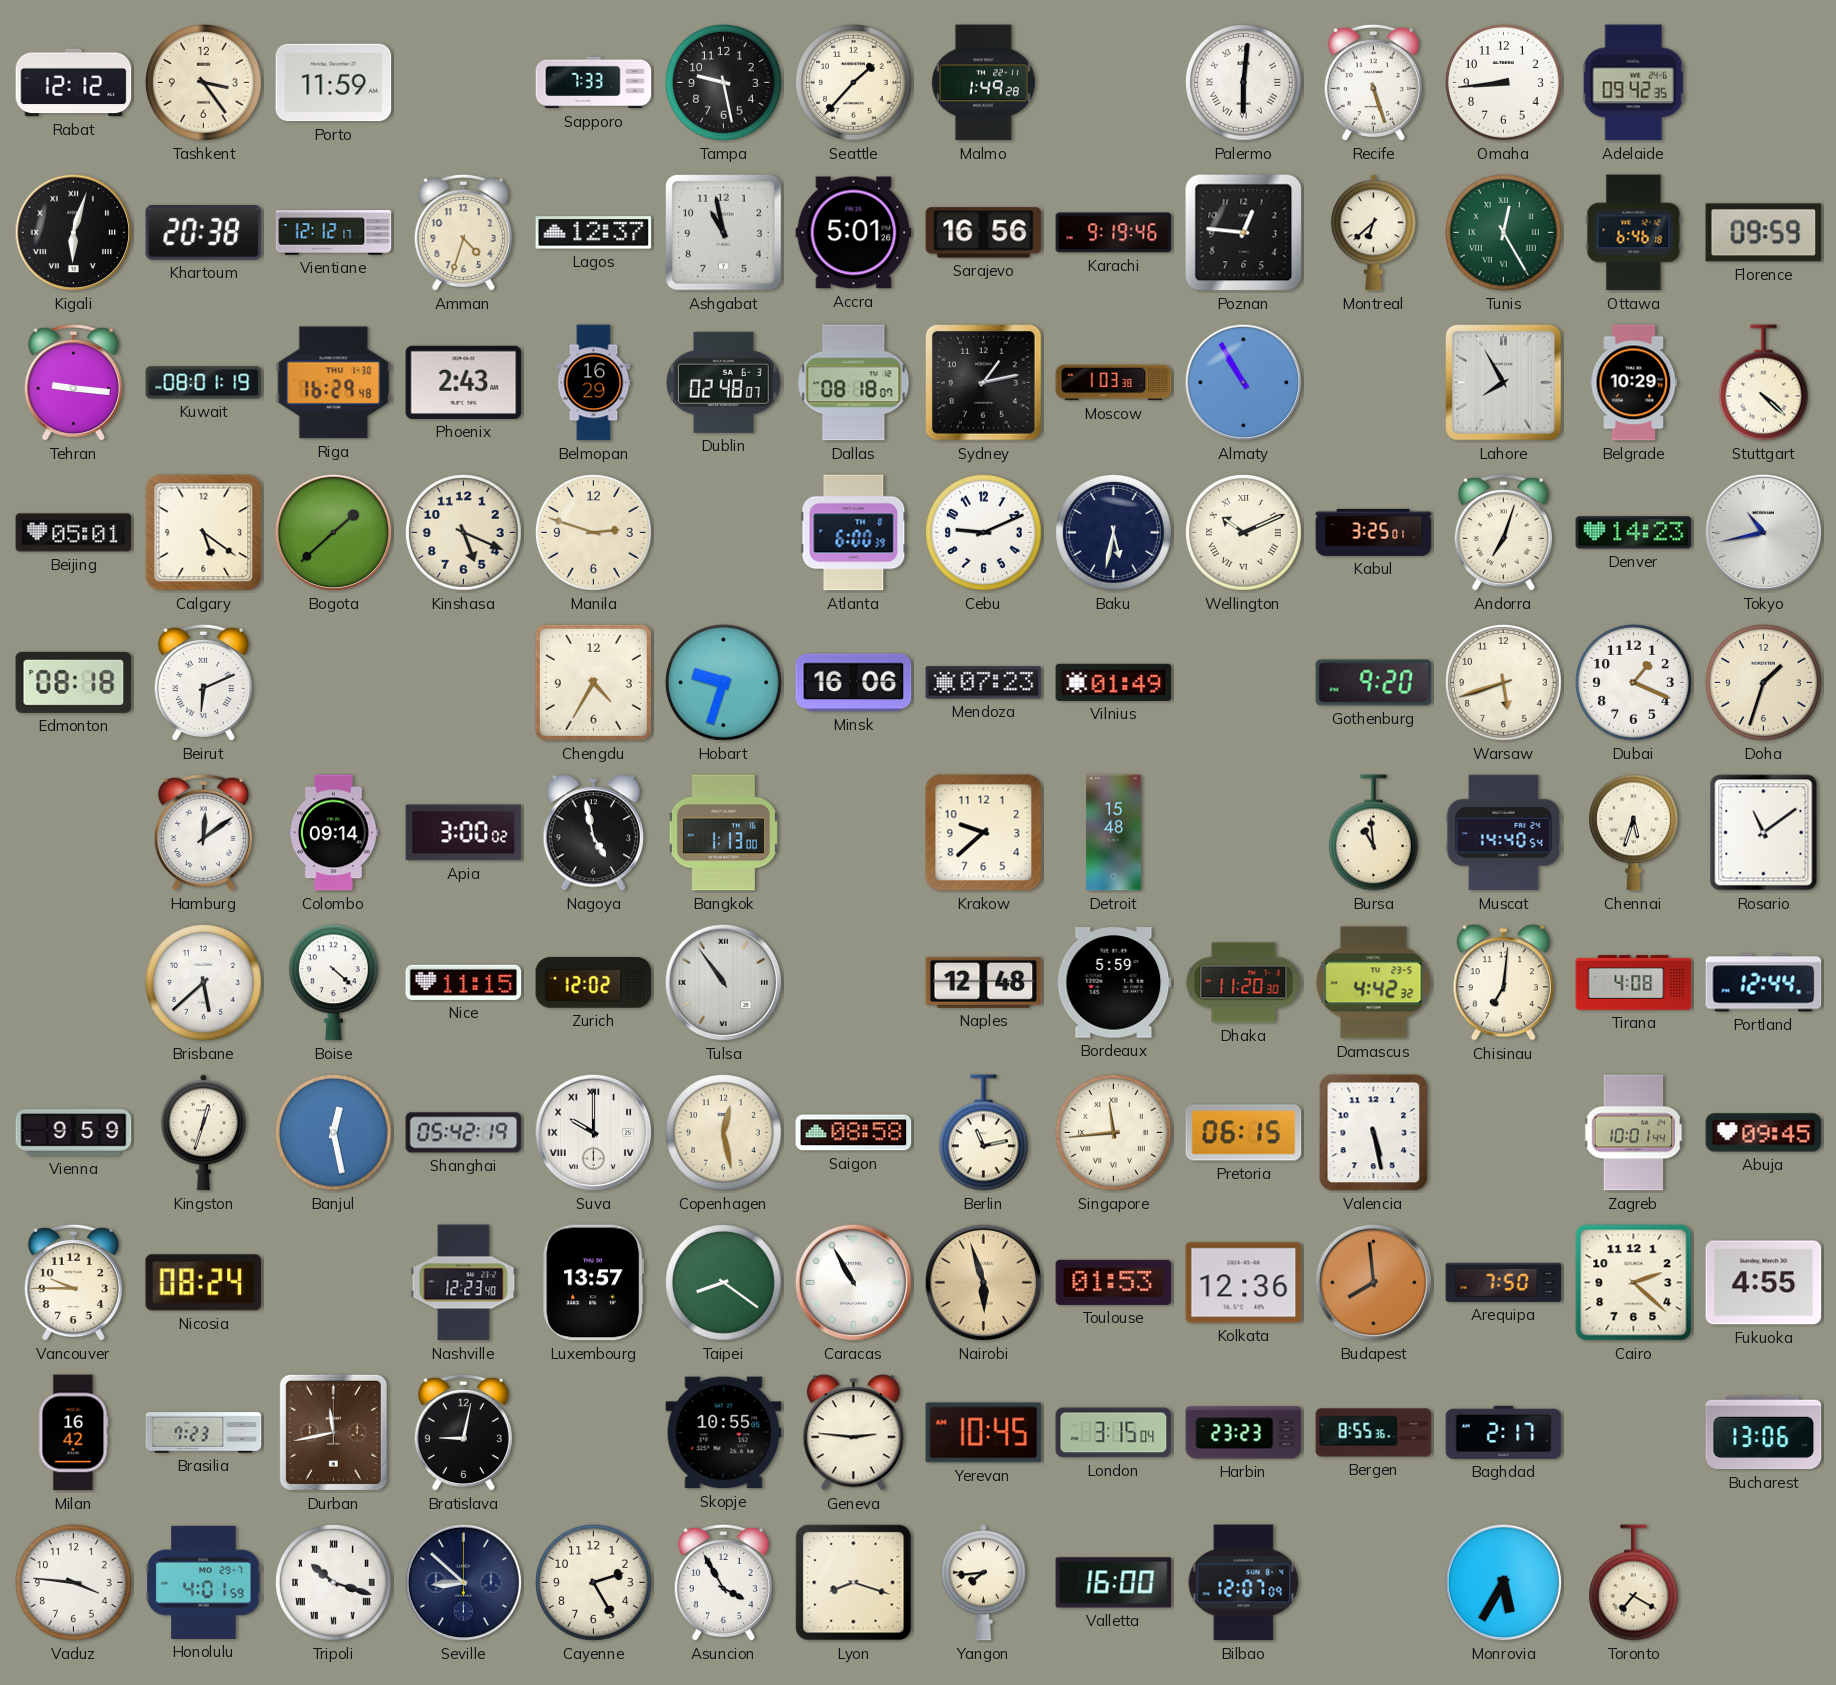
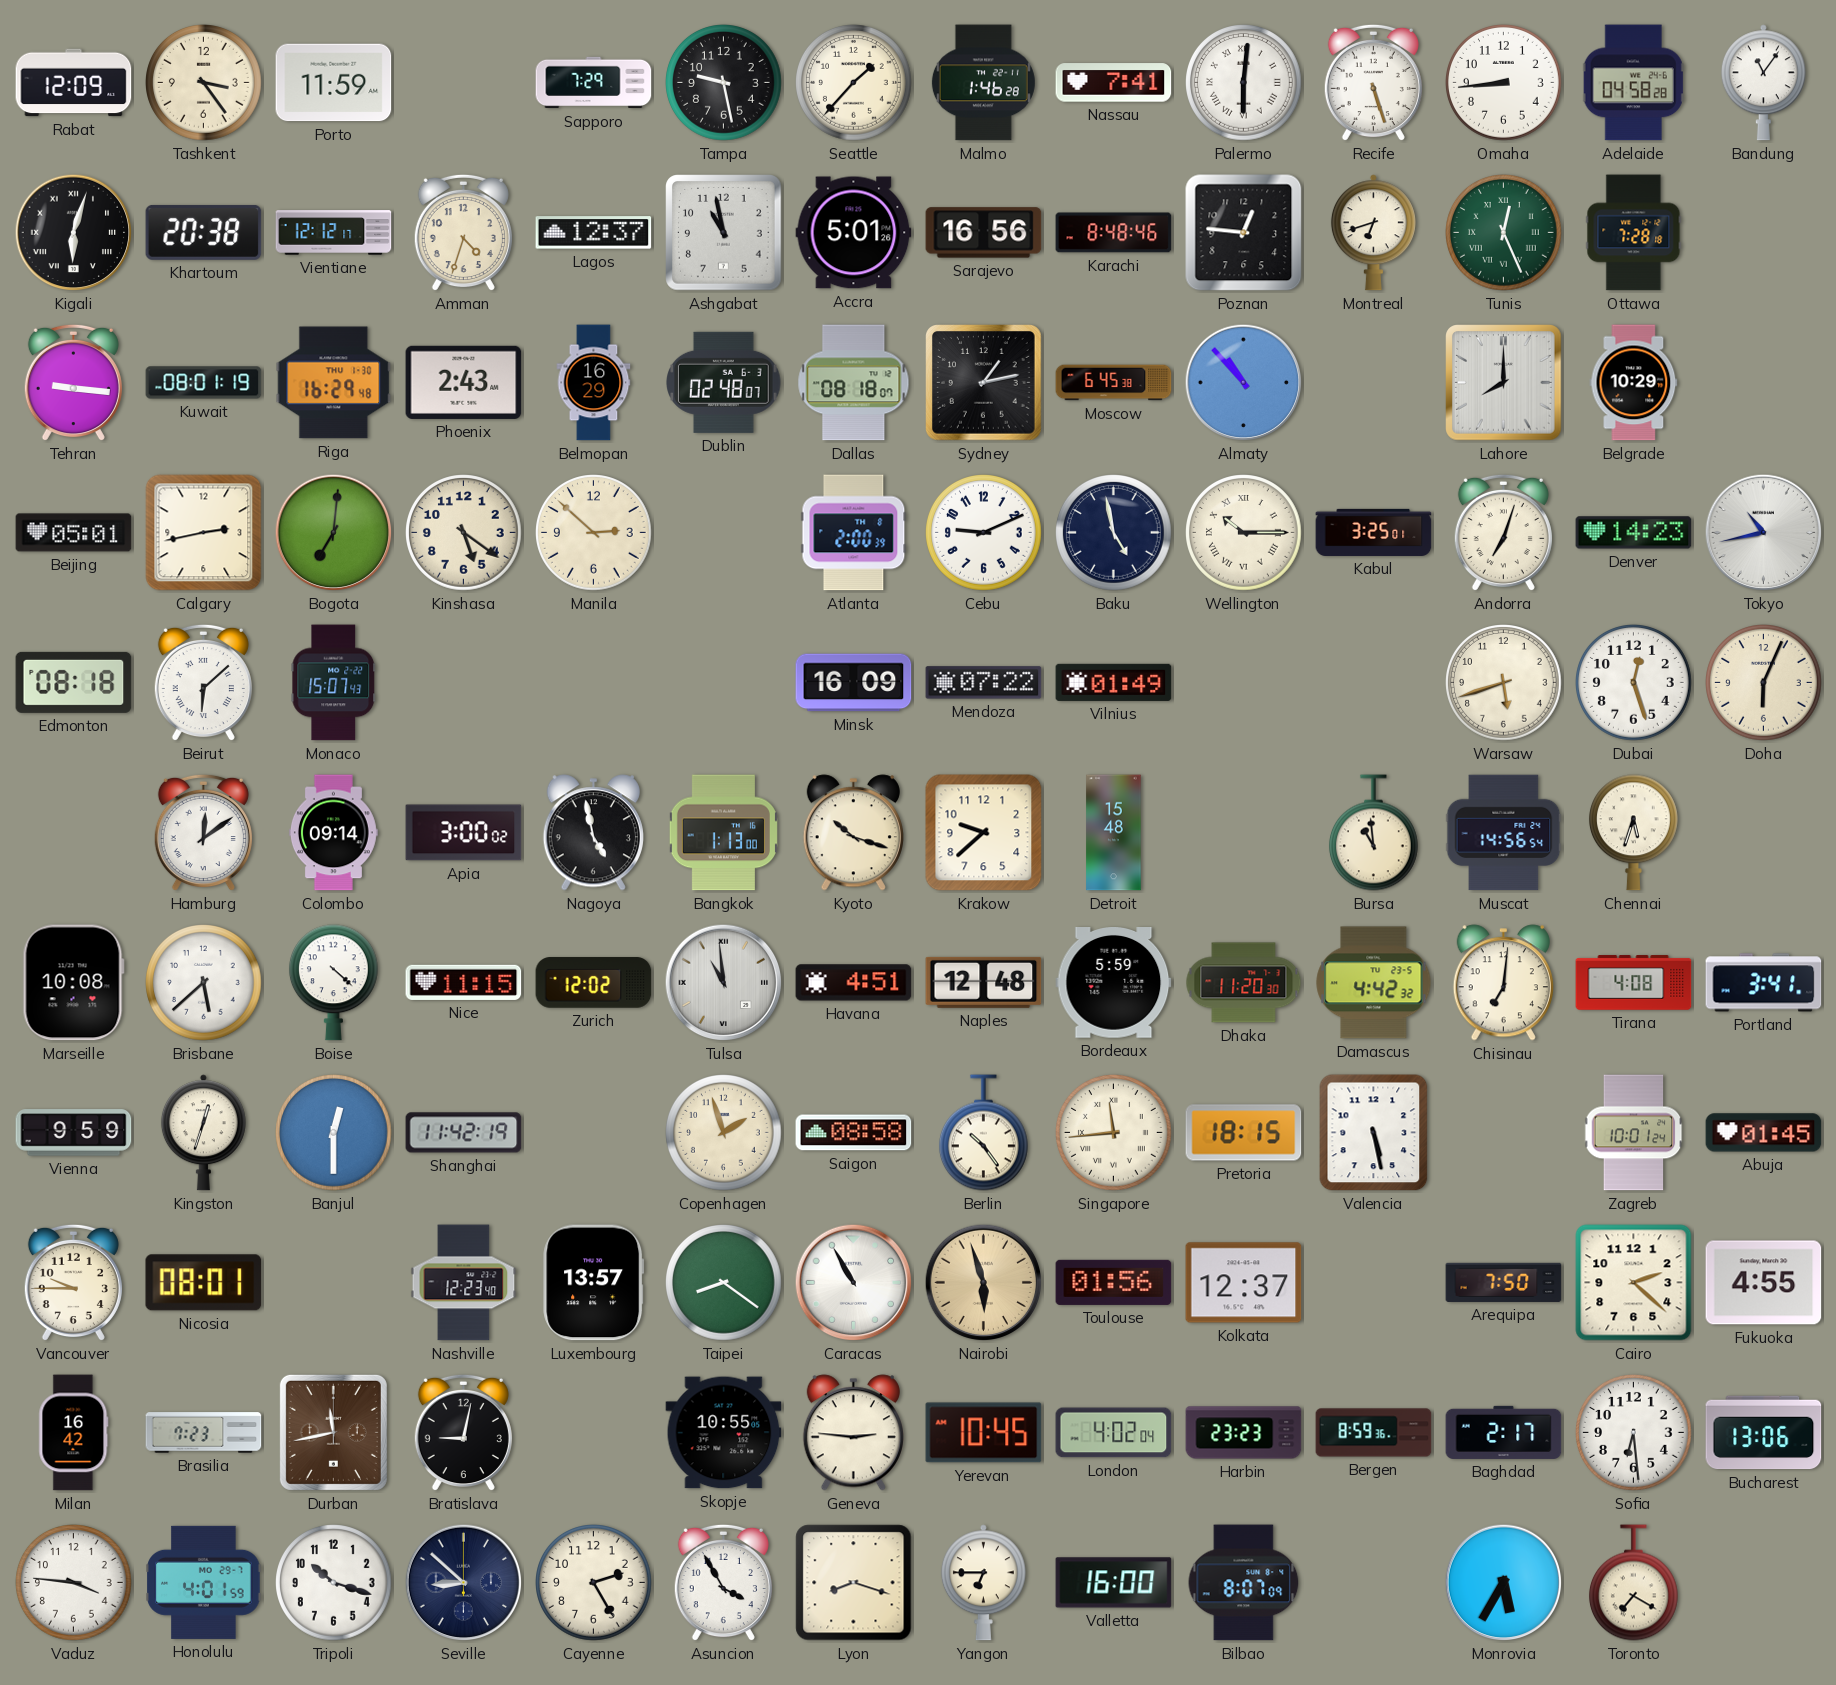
Rabat: 12:12 -> 12:09
Sapporo: 7:33 -> 7:29
Malmo: 1:49 -> 1:46
Nassau: none -> 7:41
Adelaide: 09:42 -> 04:58
Bandung: none -> 11:06
Karachi: 9:19 -> 8:48
Montreal: 6:38 -> 6:42
Tunis: 12:25 -> 12:26
Ottawa: 6:46 -> 7:28
Florence: 09:59 -> none
Moscow: 1:03 -> 6:45
Almaty: 10:55 -> 10:53
Lahore: 7:55 -> 8:00
Stuttgart: 4:22 -> none
Calgary: 5:21 -> 2:43
Bogota: 1:38 -> 7:01
Kinshasa: 5:19 -> 5:21
Manila: 2:48 -> 2:52
Atlanta: 6:00 -> 2:00
Baku: 5:32 -> 4:58
Wellington: 10:11 -> 10:15
Beirut: 6:11 -> 6:08
Monaco: none -> 15:07
Chengdu: 4:35 -> none
Hobart: 9:33 -> none
Minsk: 16:06 -> 16:09
Mendoza: 07:23 -> 07:22
Gothenburg: 9:20 -> none
Dubai: 1:19 -> 12:27
Doha: 1:33 -> 6:04
Kyoto: none -> 10:18
Muscat: 14:40 -> 14:56
Rosario: 11:09 -> none
Marseille: none -> 10:08
Tulsa: 10:54 -> 10:59
Havana: none -> 4:51
Portland: 12:44 -> 3:41
Banjul: 12:28 -> 12:30
Shanghai: 05:42 -> 11:42
Suva: 10:00 -> none
Copenhagen: 12:28 -> 1:57
Berlin: 11:13 -> 10:24
Pretoria: 06:15 -> 18:15
Zagreb: 10:01:44 -> 10:01:24
Abuja: 09:45 -> 01:45
Nicosia: 08:24 -> 08:01
Toulouse: 01:53 -> 01:56
Kolkata: 12:36 -> 12:37
Budapest: 7:59 -> none
London: 3:15 -> 4:02
Bergen: 8:55 -> 8:59
Sofia: none -> 6:29
Tripoli numerals: Roman -> Arabic
Yangon: 7:44 -> 6:45
Bilbao: 12:07 -> 8:07
